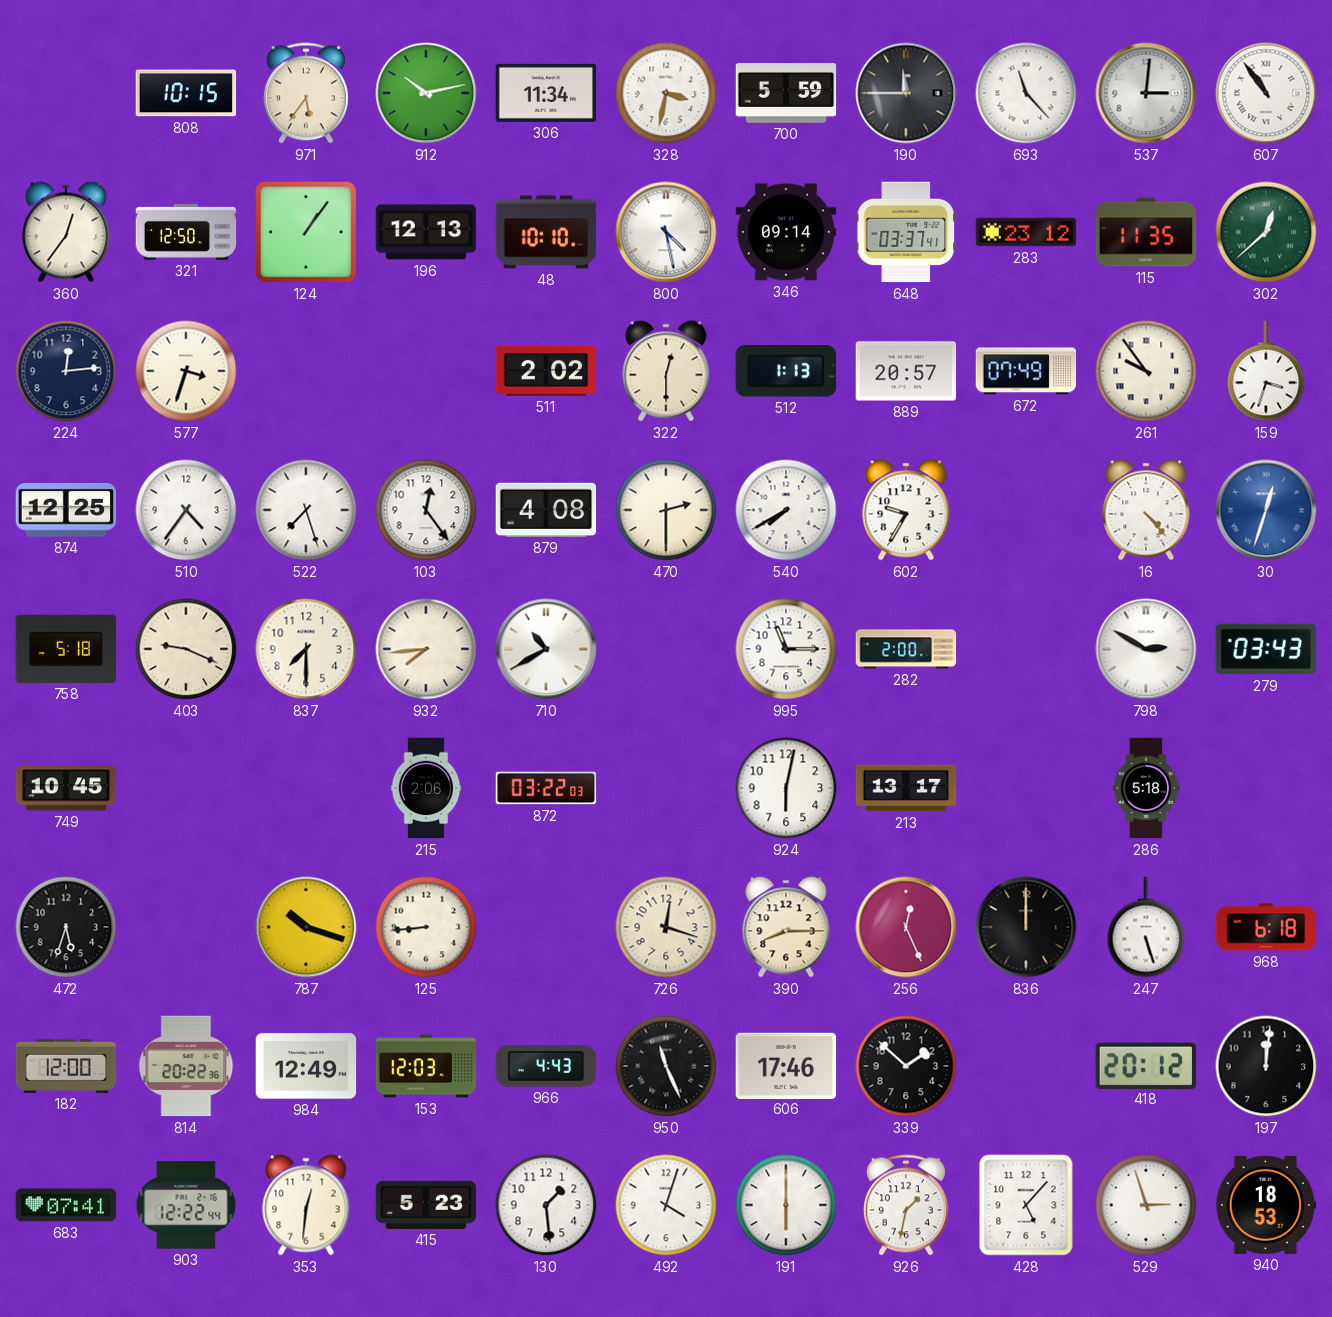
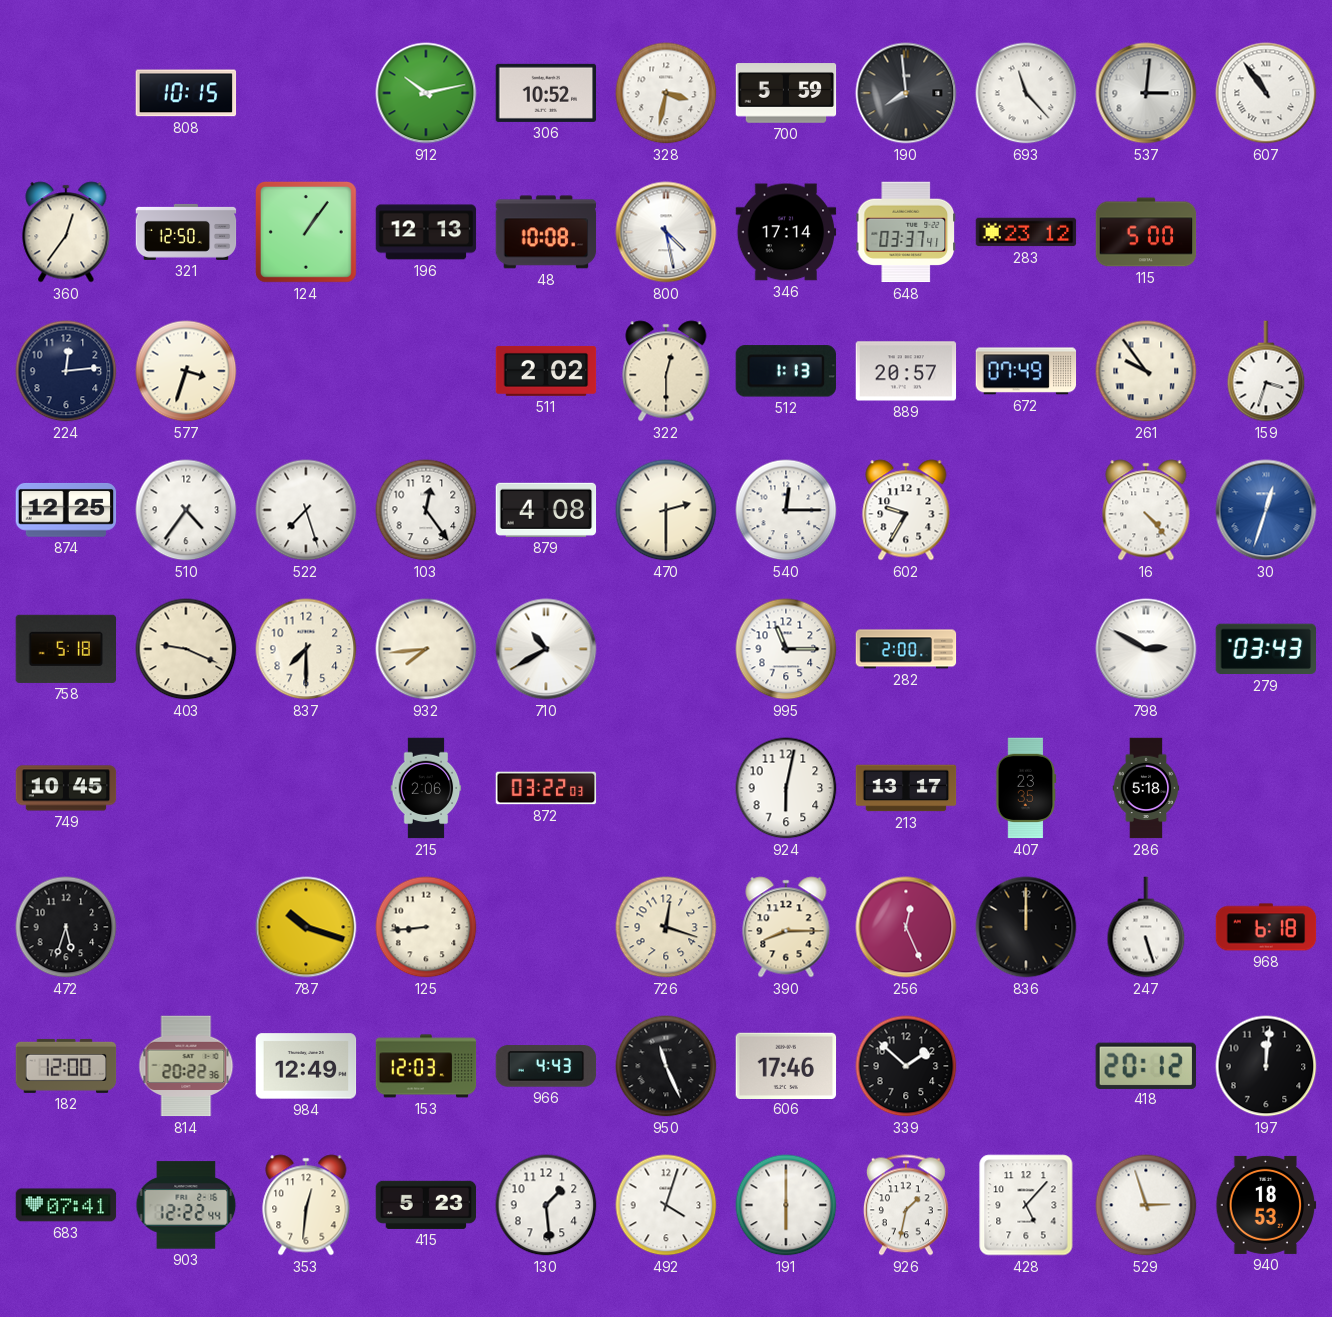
971: 5:36 -> none
306: 11:34 -> 10:52
190: 11:45 -> 7:59
48: 10:10 -> 10:08
346: 09:14 -> 17:14
115: 11:35 -> 5:00
302: 12:38 -> none
540: 7:40 -> 12:15
407: none -> 23:35
